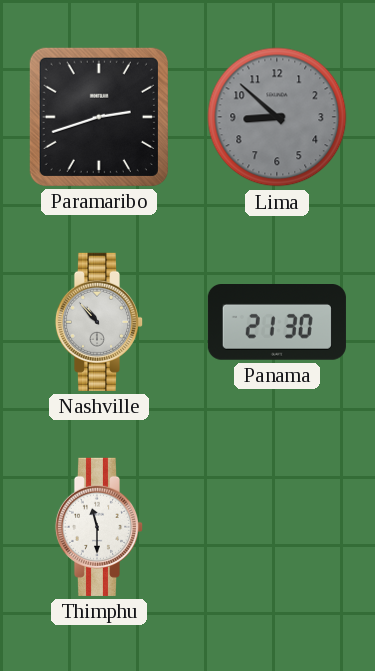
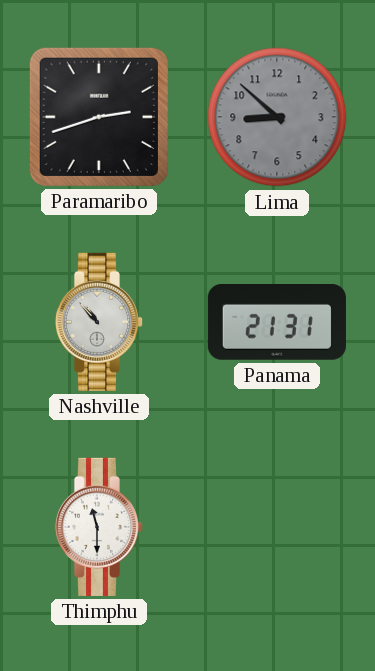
Panama: 21:30 -> 21:31
